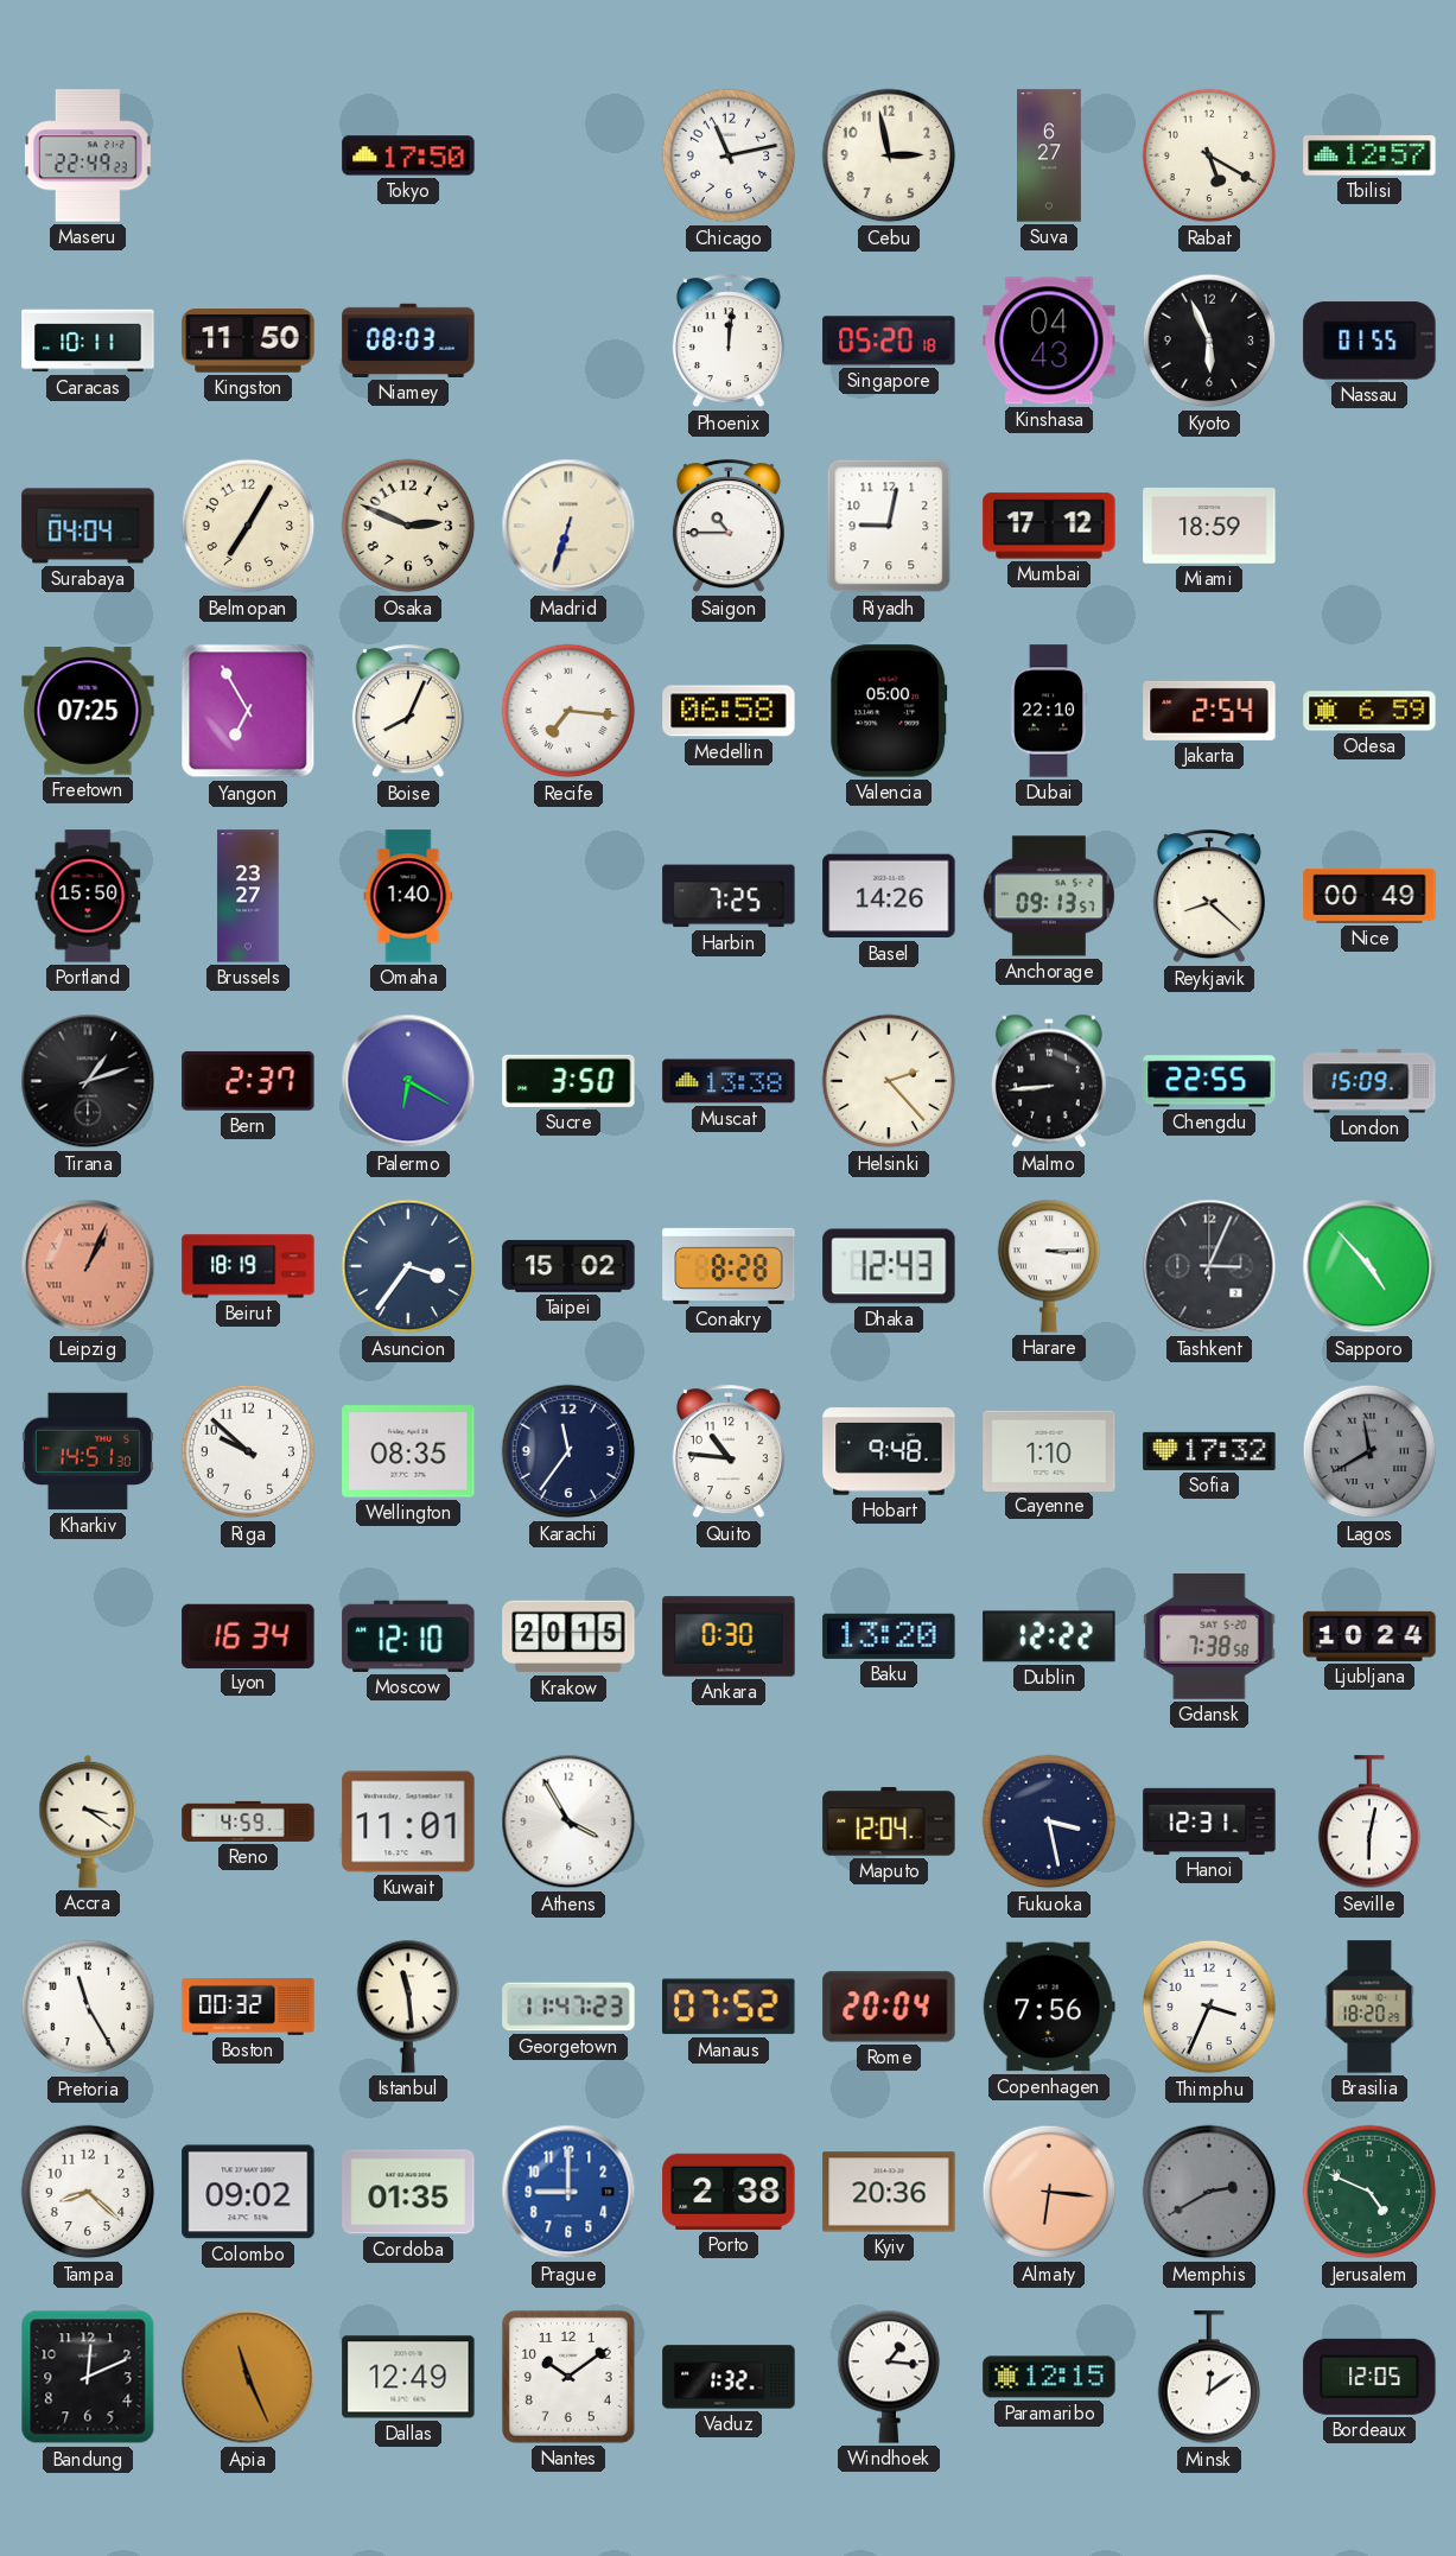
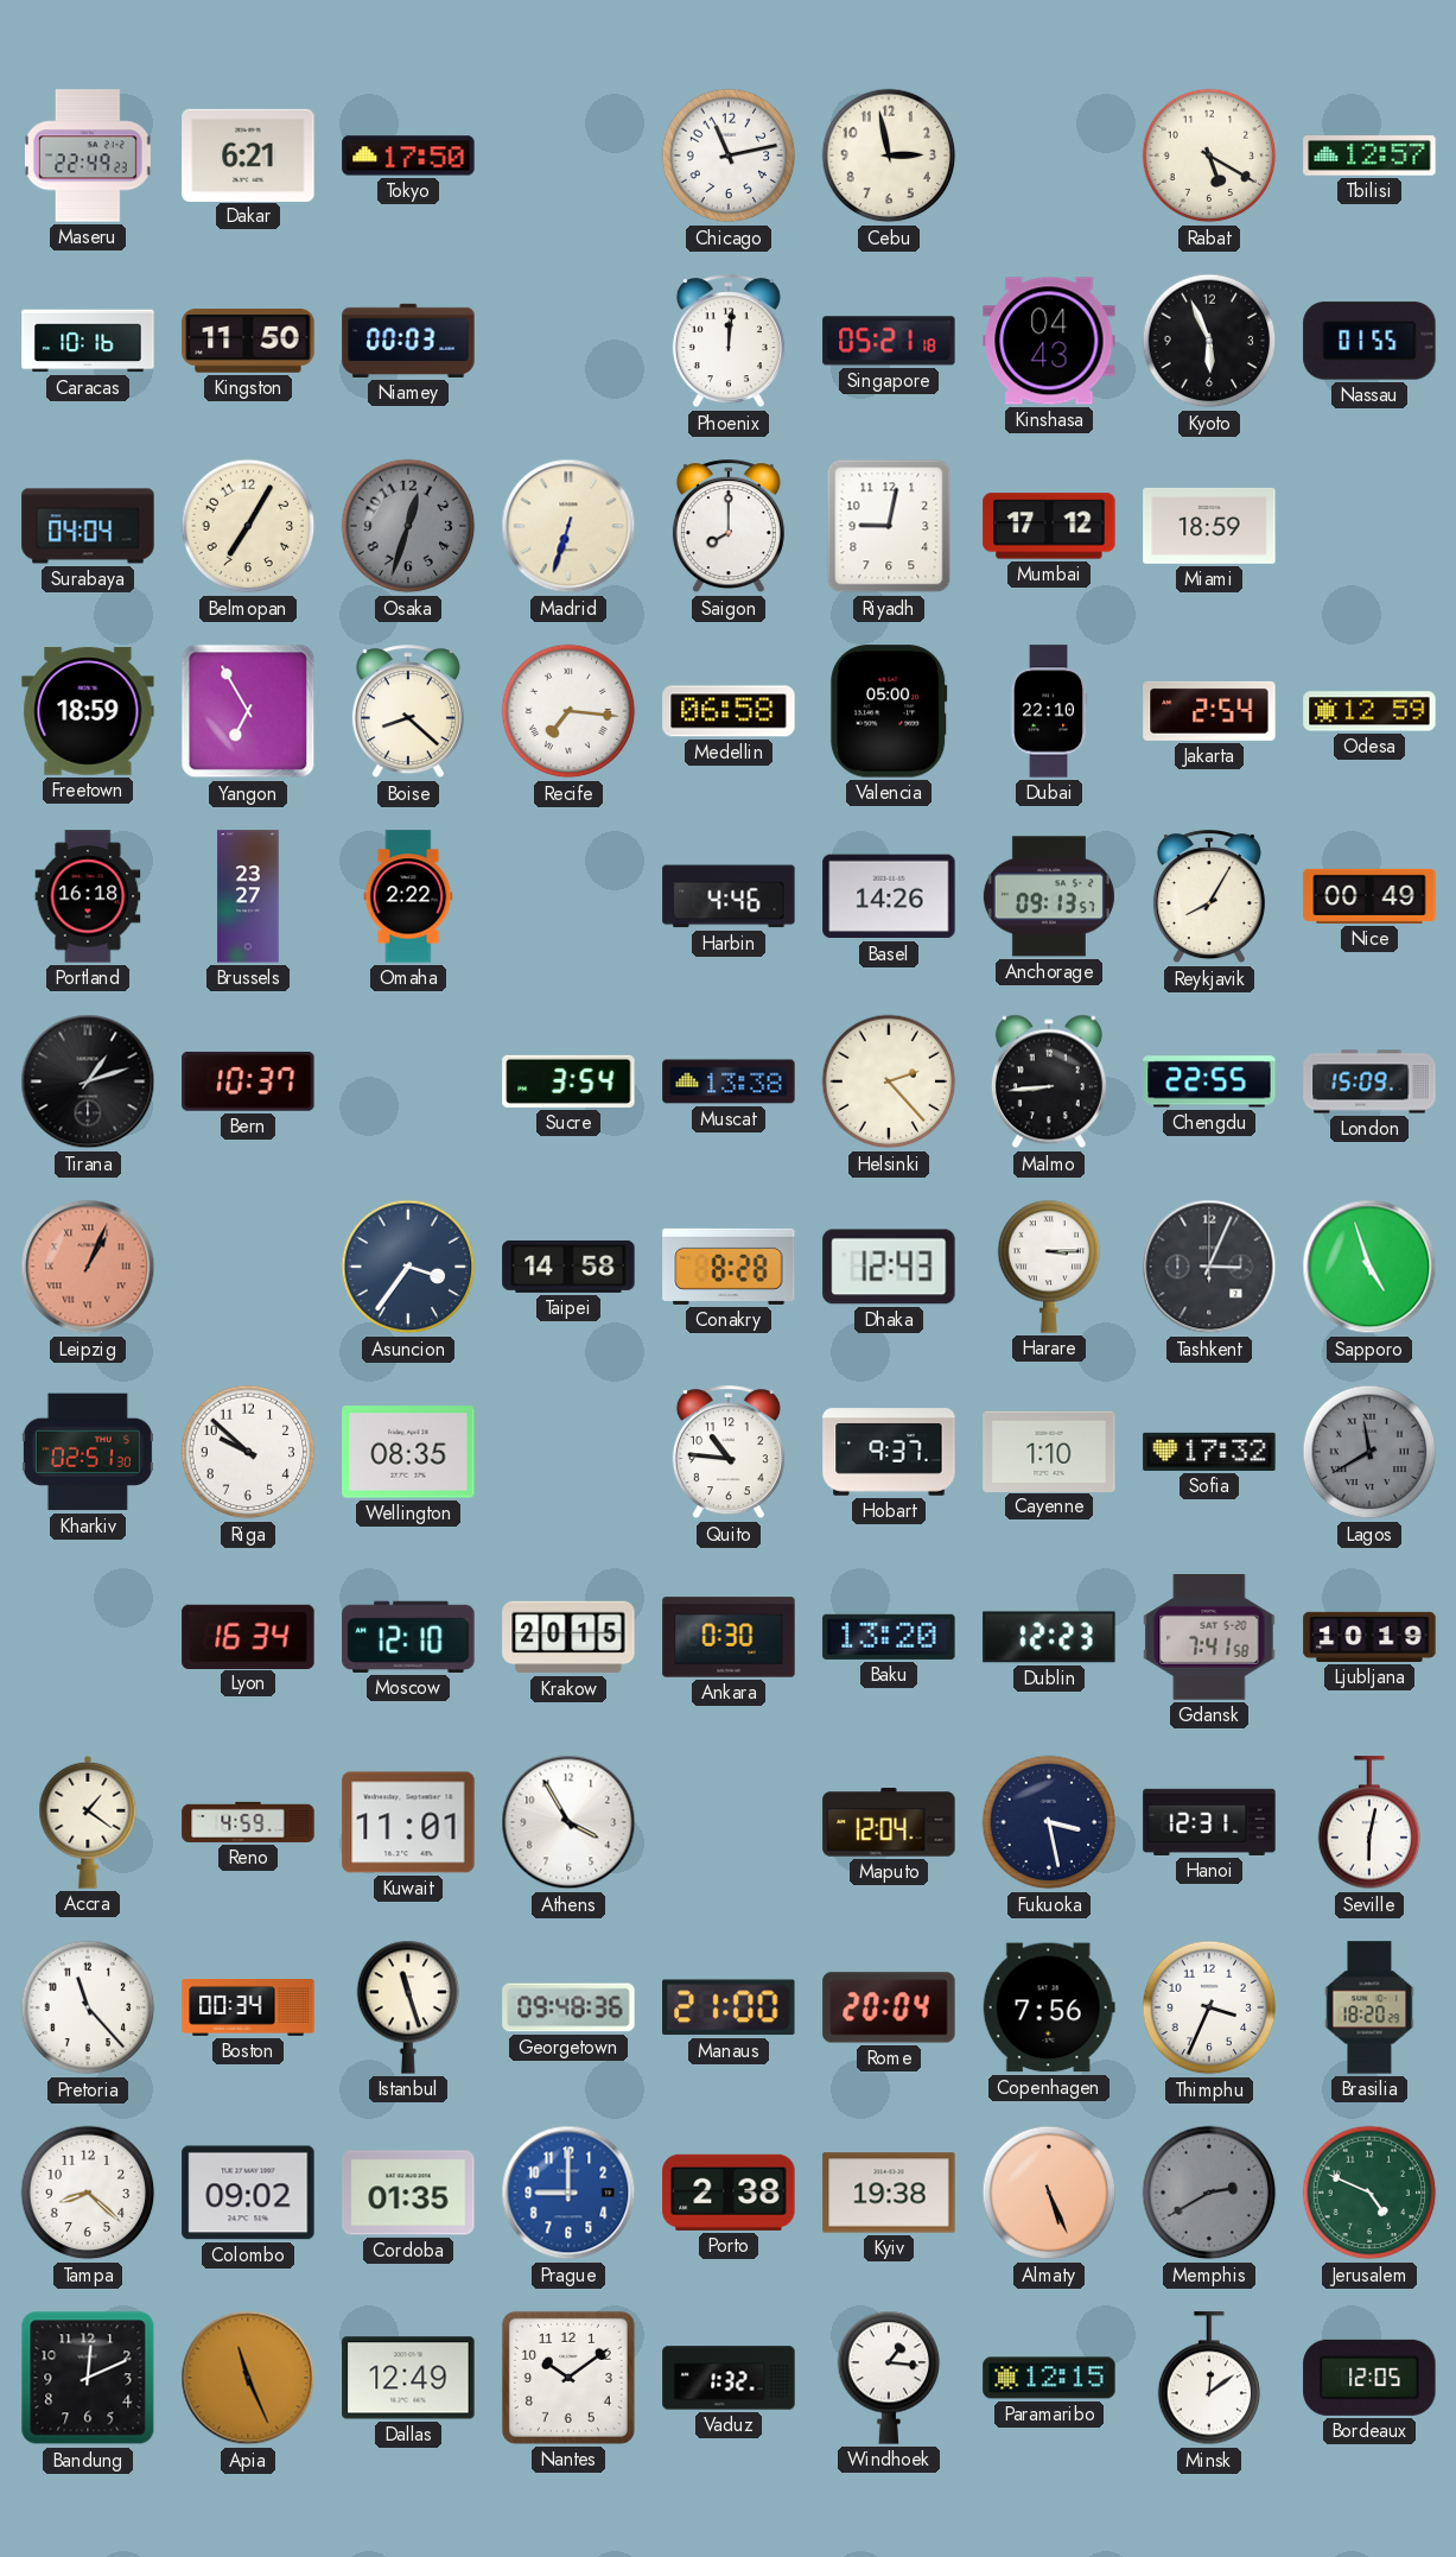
Dakar: none -> 6:21
Suva: 6:27 -> none
Caracas: 10:11 -> 10:16
Niamey: 08:03 -> 00:03
Singapore: 05:20 -> 05:21
Osaka: 2:49 -> 12:33
Osaka dial: cream -> grey
Saigon: 10:45 -> 8:00
Freetown: 07:25 -> 18:59
Boise: 8:04 -> 8:22
Odesa: 6:59 -> 12:59
Portland: 15:50 -> 16:18
Omaha: 1:40 -> 2:22
Harbin: 7:25 -> 4:46
Reykjavik: 8:22 -> 8:05
Bern: 2:37 -> 10:37
Palermo: 6:20 -> none
Sucre: 3:50 -> 3:54
Beirut: 18:19 -> none
Taipei: 15:02 -> 14:58
Sapporo: 4:53 -> 4:57
Kharkiv: 14:51 -> 02:51
Karachi: 11:36 -> none
Hobart: 9:48 -> 9:37
Dublin: 12:22 -> 12:23
Gdansk: 7:38 -> 7:41
Ljubljana: 10:24 -> 10:19
Accra: 3:21 -> 1:21
Pretoria: 11:25 -> 11:23
Boston: 00:32 -> 00:34
Istanbul: 11:29 -> 11:27
Georgetown: 11:47 -> 09:48
Manaus: 07:52 -> 21:00
Kyiv: 20:36 -> 19:38
Almaty: 6:16 -> 5:26
